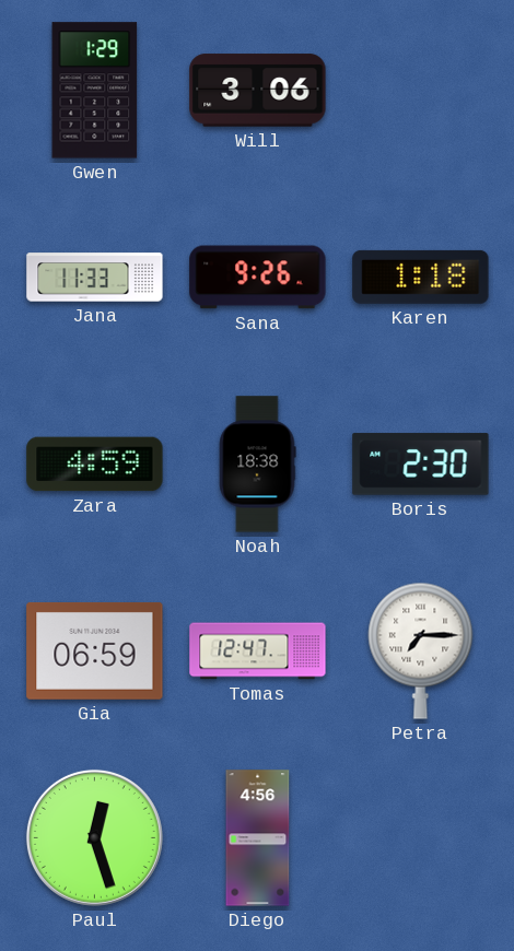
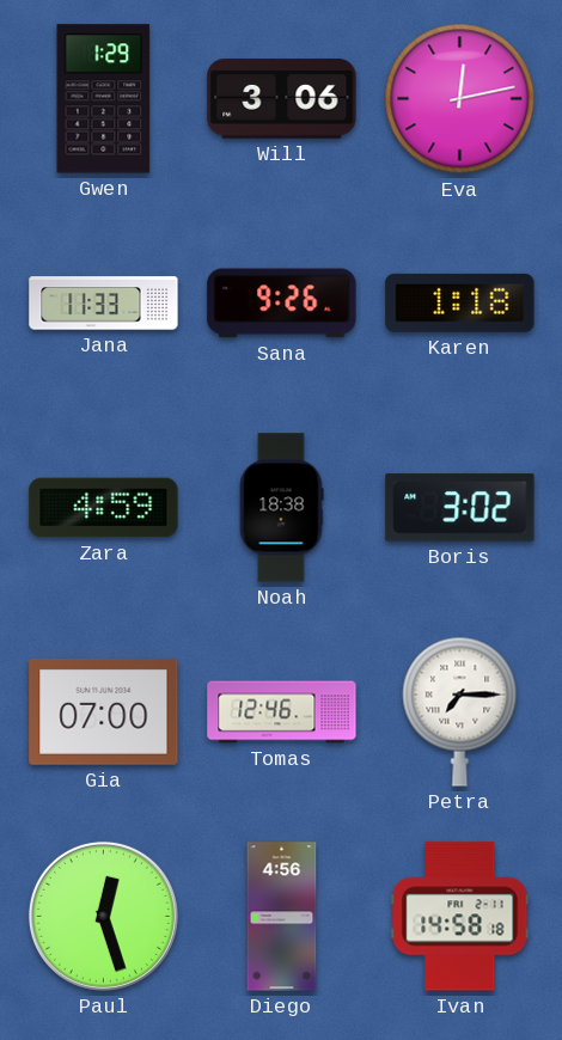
Eva: none -> 12:13
Boris: 2:30 -> 3:02
Gia: 06:59 -> 07:00
Tomas: 12:47 -> 12:46
Ivan: none -> 14:58
